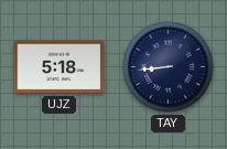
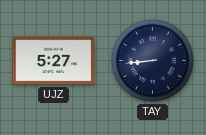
UJZ: 5:18 -> 5:27
